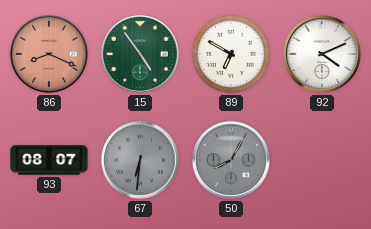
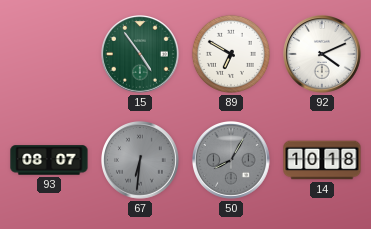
86: 8:19 -> none
14: none -> 10:18
